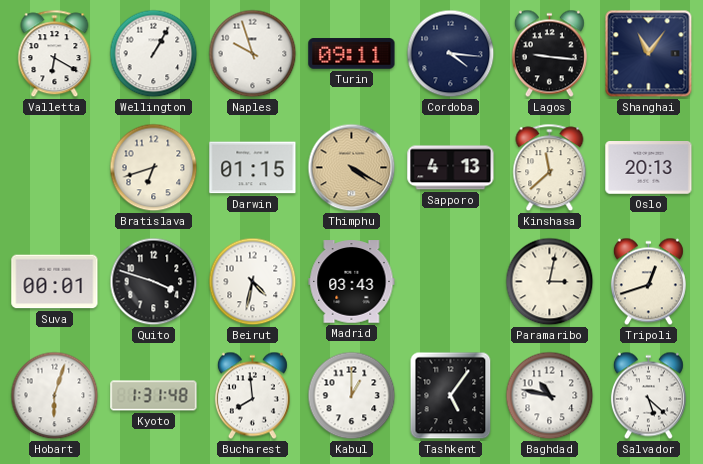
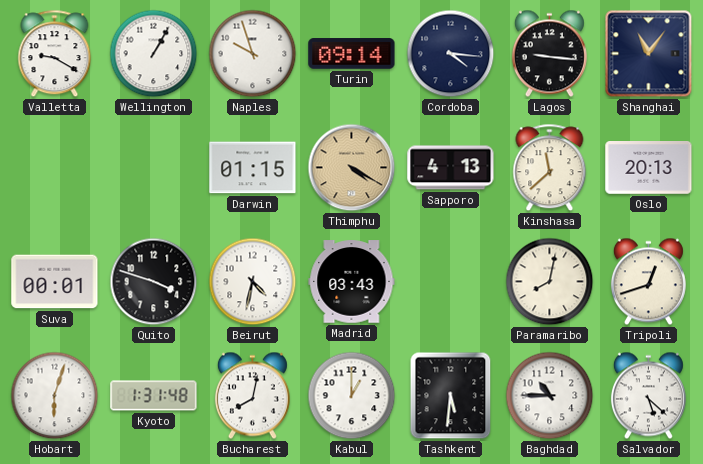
Valletta: 6:20 -> 9:20
Turin: 09:11 -> 09:14
Bratislava: 6:42 -> none
Paramaribo: 3:02 -> 8:02
Bucharest: 7:59 -> 8:02
Tashkent: 5:06 -> 5:31
Baghdad: 10:47 -> 10:45
